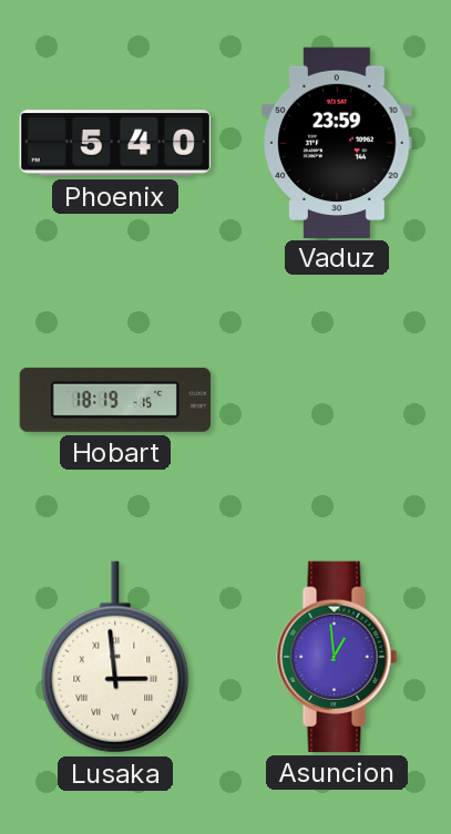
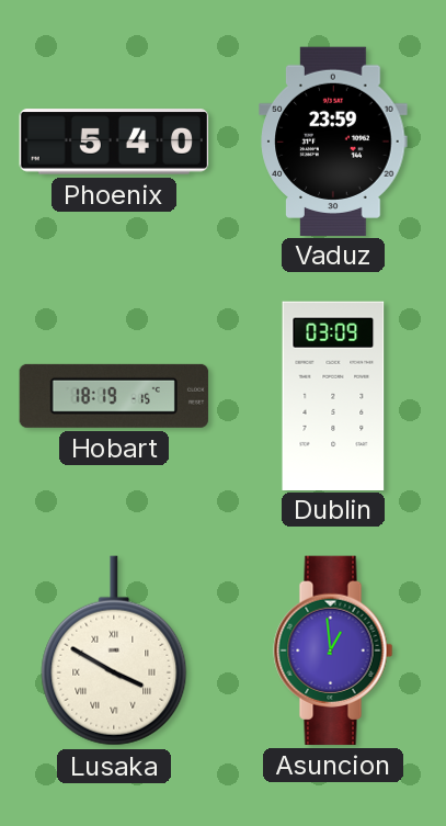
Dublin: none -> 03:09
Lusaka: 2:59 -> 3:50
